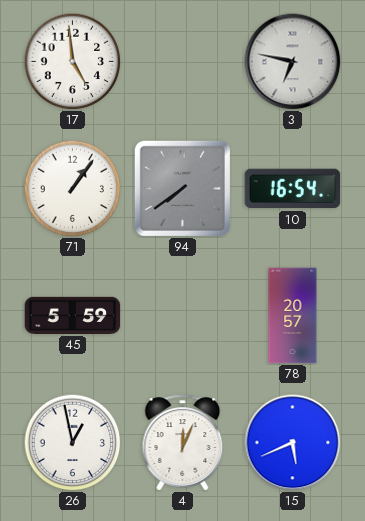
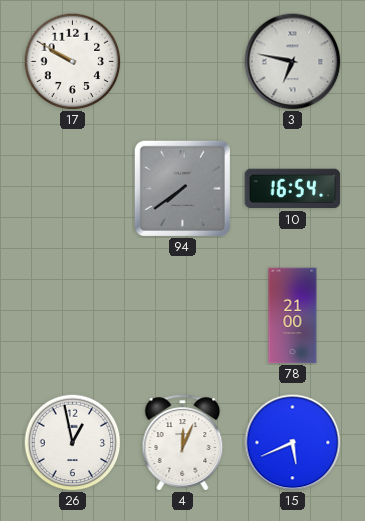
17: 4:59 -> 9:50
71: 1:06 -> none
45: 5:59 -> none
78: 20:57 -> 21:00
